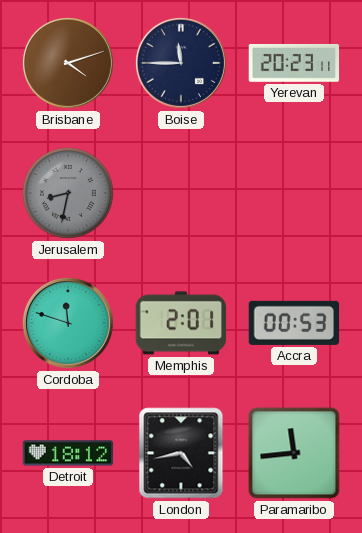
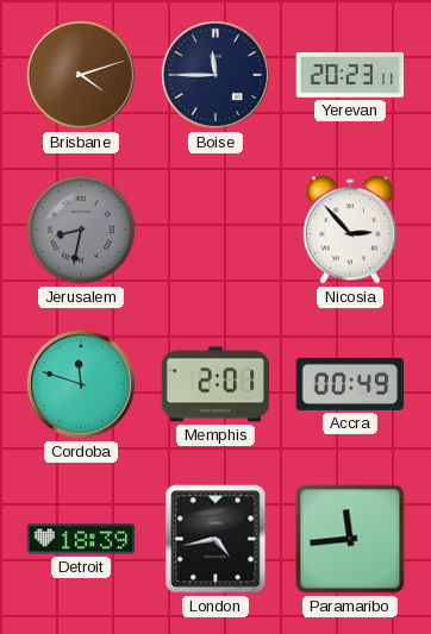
Nicosia: none -> 2:53
Accra: 00:53 -> 00:49
Detroit: 18:12 -> 18:39
